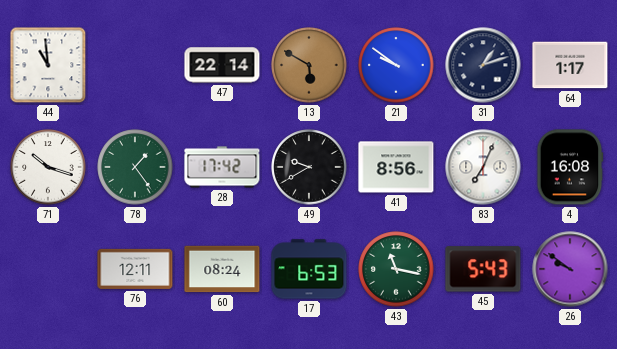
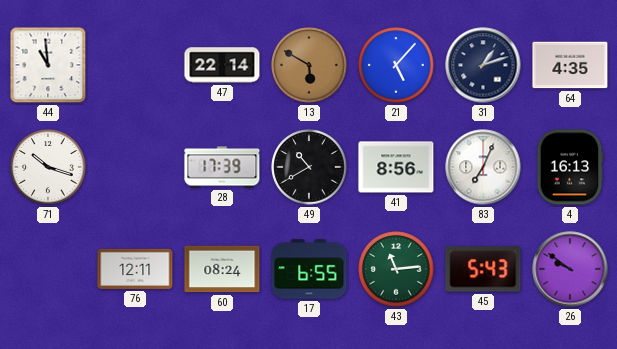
21: 9:51 -> 5:07
64: 1:17 -> 4:35
78: 1:24 -> none
28: 17:42 -> 17:39
49: 9:40 -> 10:40
4: 16:08 -> 16:13
17: 6:53 -> 6:55
43: 11:17 -> 11:14
